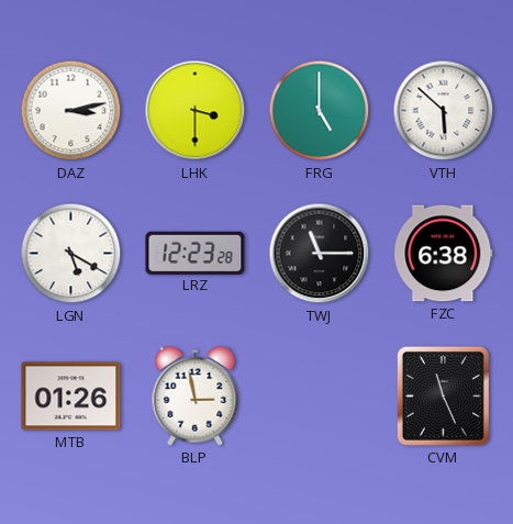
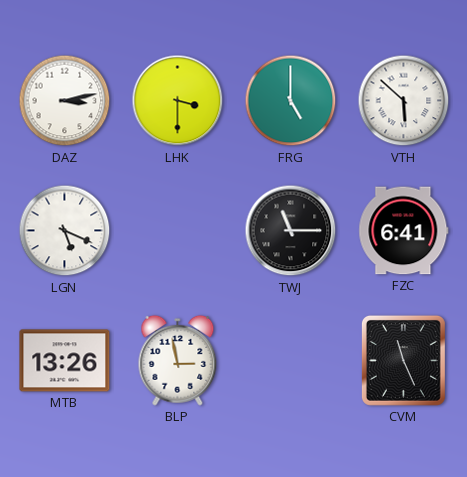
LGN: 5:20 -> 5:19
LRZ: 12:23 -> none
FZC: 6:38 -> 6:41
MTB: 01:26 -> 13:26
